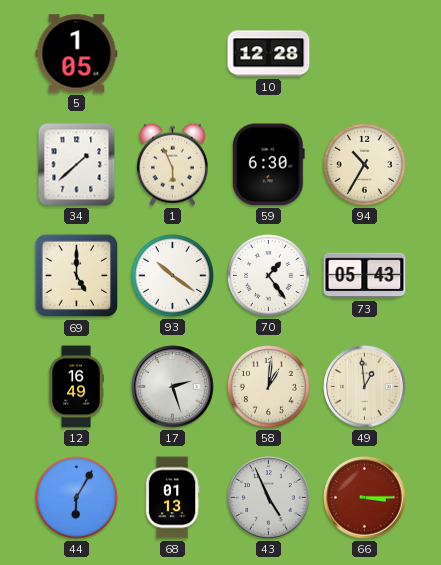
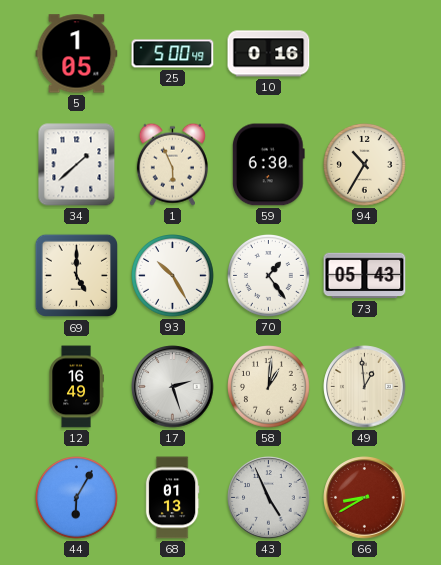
25: none -> 5:00
10: 12:28 -> 0:16
93: 10:21 -> 10:25
66: 3:15 -> 8:40
